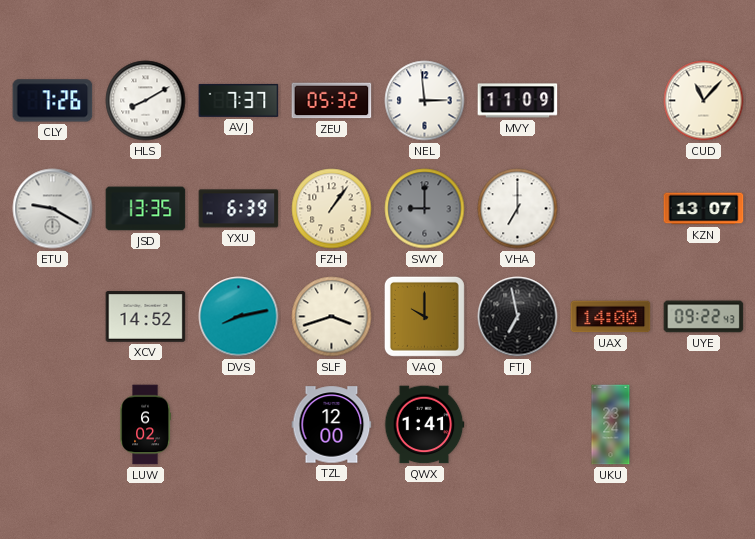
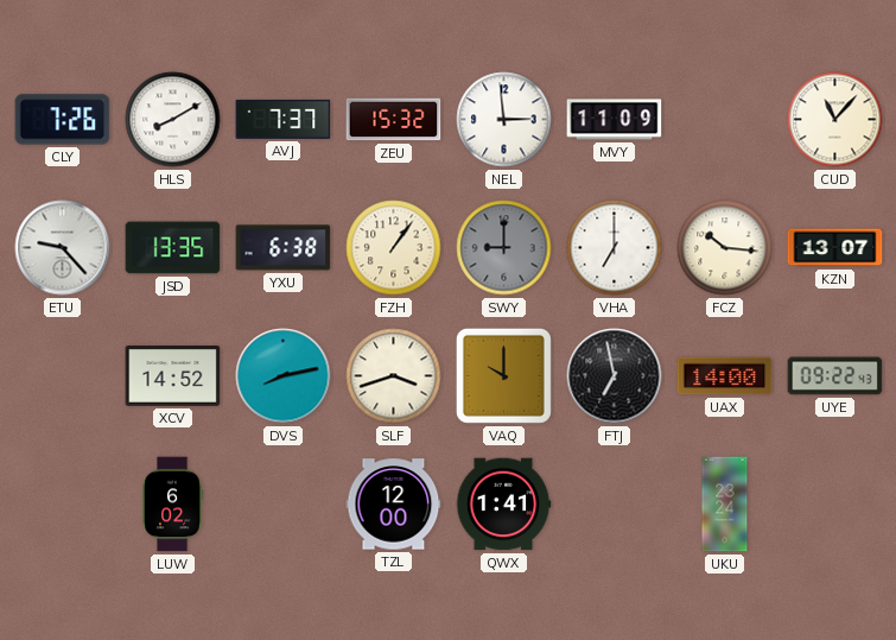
ZEU: 05:32 -> 15:32
ETU: 9:20 -> 9:23
YXU: 6:39 -> 6:38
FCZ: none -> 10:16
